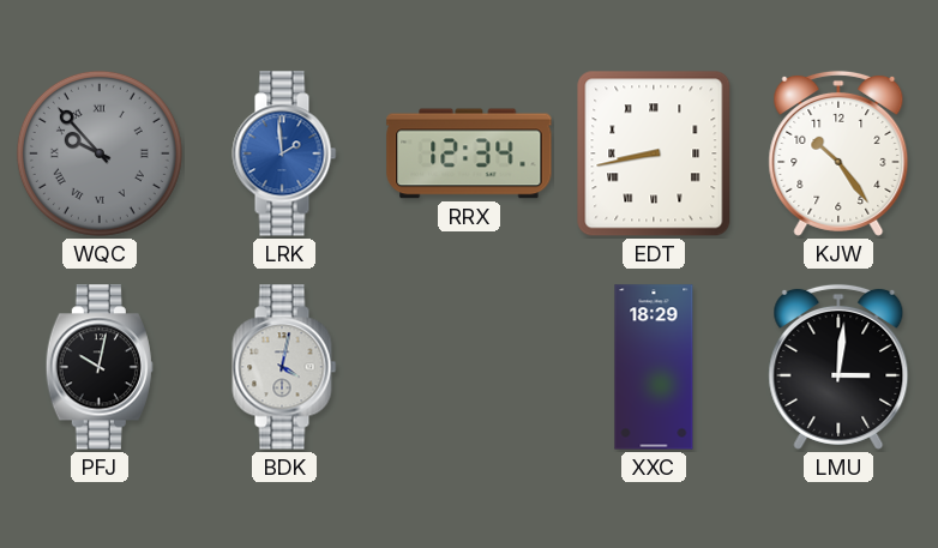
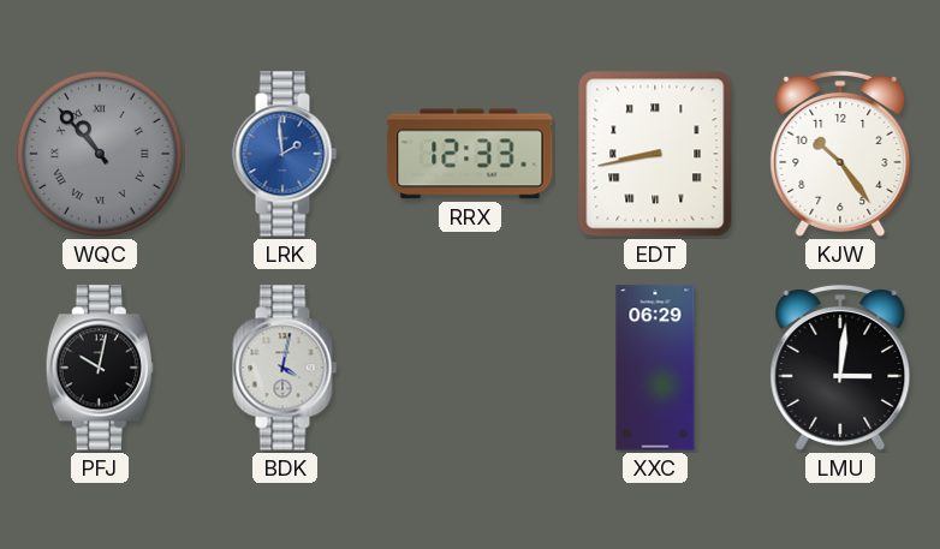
WQC: 9:53 -> 10:53
RRX: 12:34 -> 12:33
XXC: 18:29 -> 06:29
